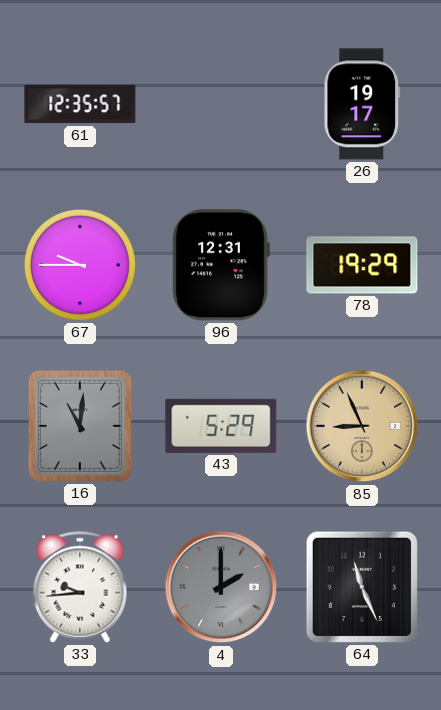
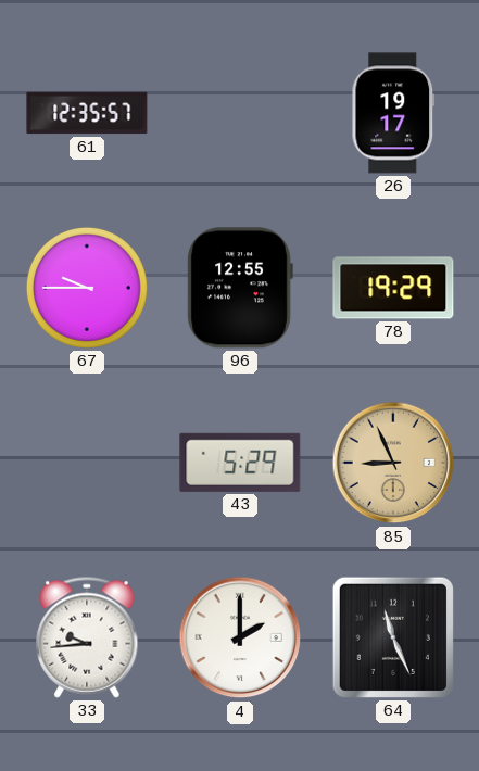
96: 12:31 -> 12:55
16: 11:01 -> none
4 dial: grey -> white
